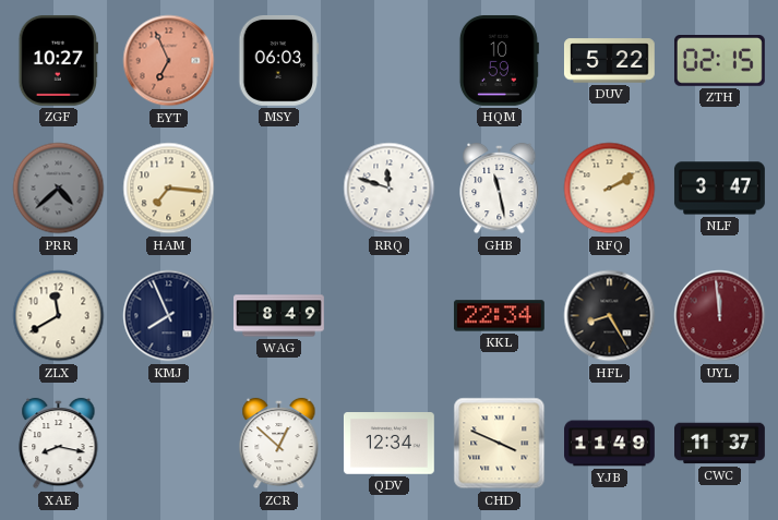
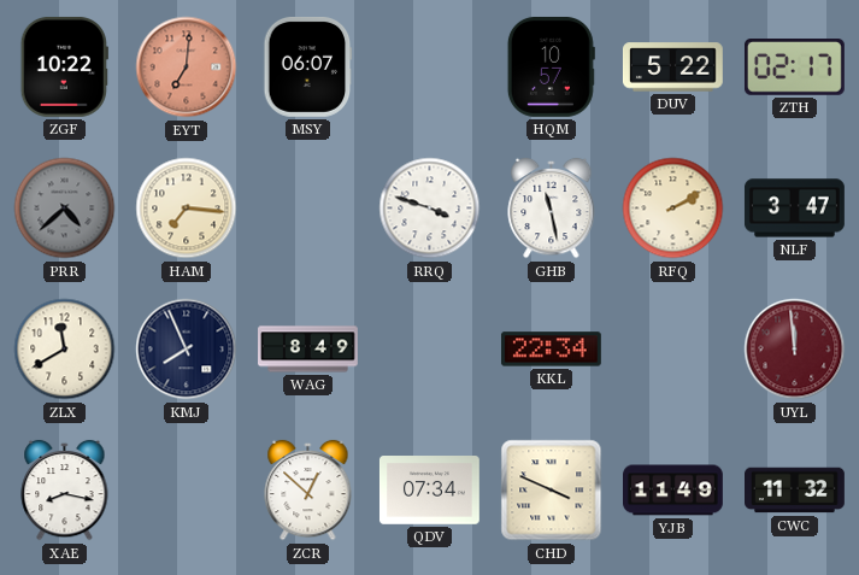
ZGF: 10:27 -> 10:22
EYT: 6:56 -> 7:01
MSY: 06:03 -> 06:07
HQM: 10:59 -> 10:57
ZTH: 02:15 -> 02:17
RRQ: 11:48 -> 3:48
HFL: 8:25 -> none
QDV: 12:34 -> 07:34
CWC: 11:37 -> 11:32
